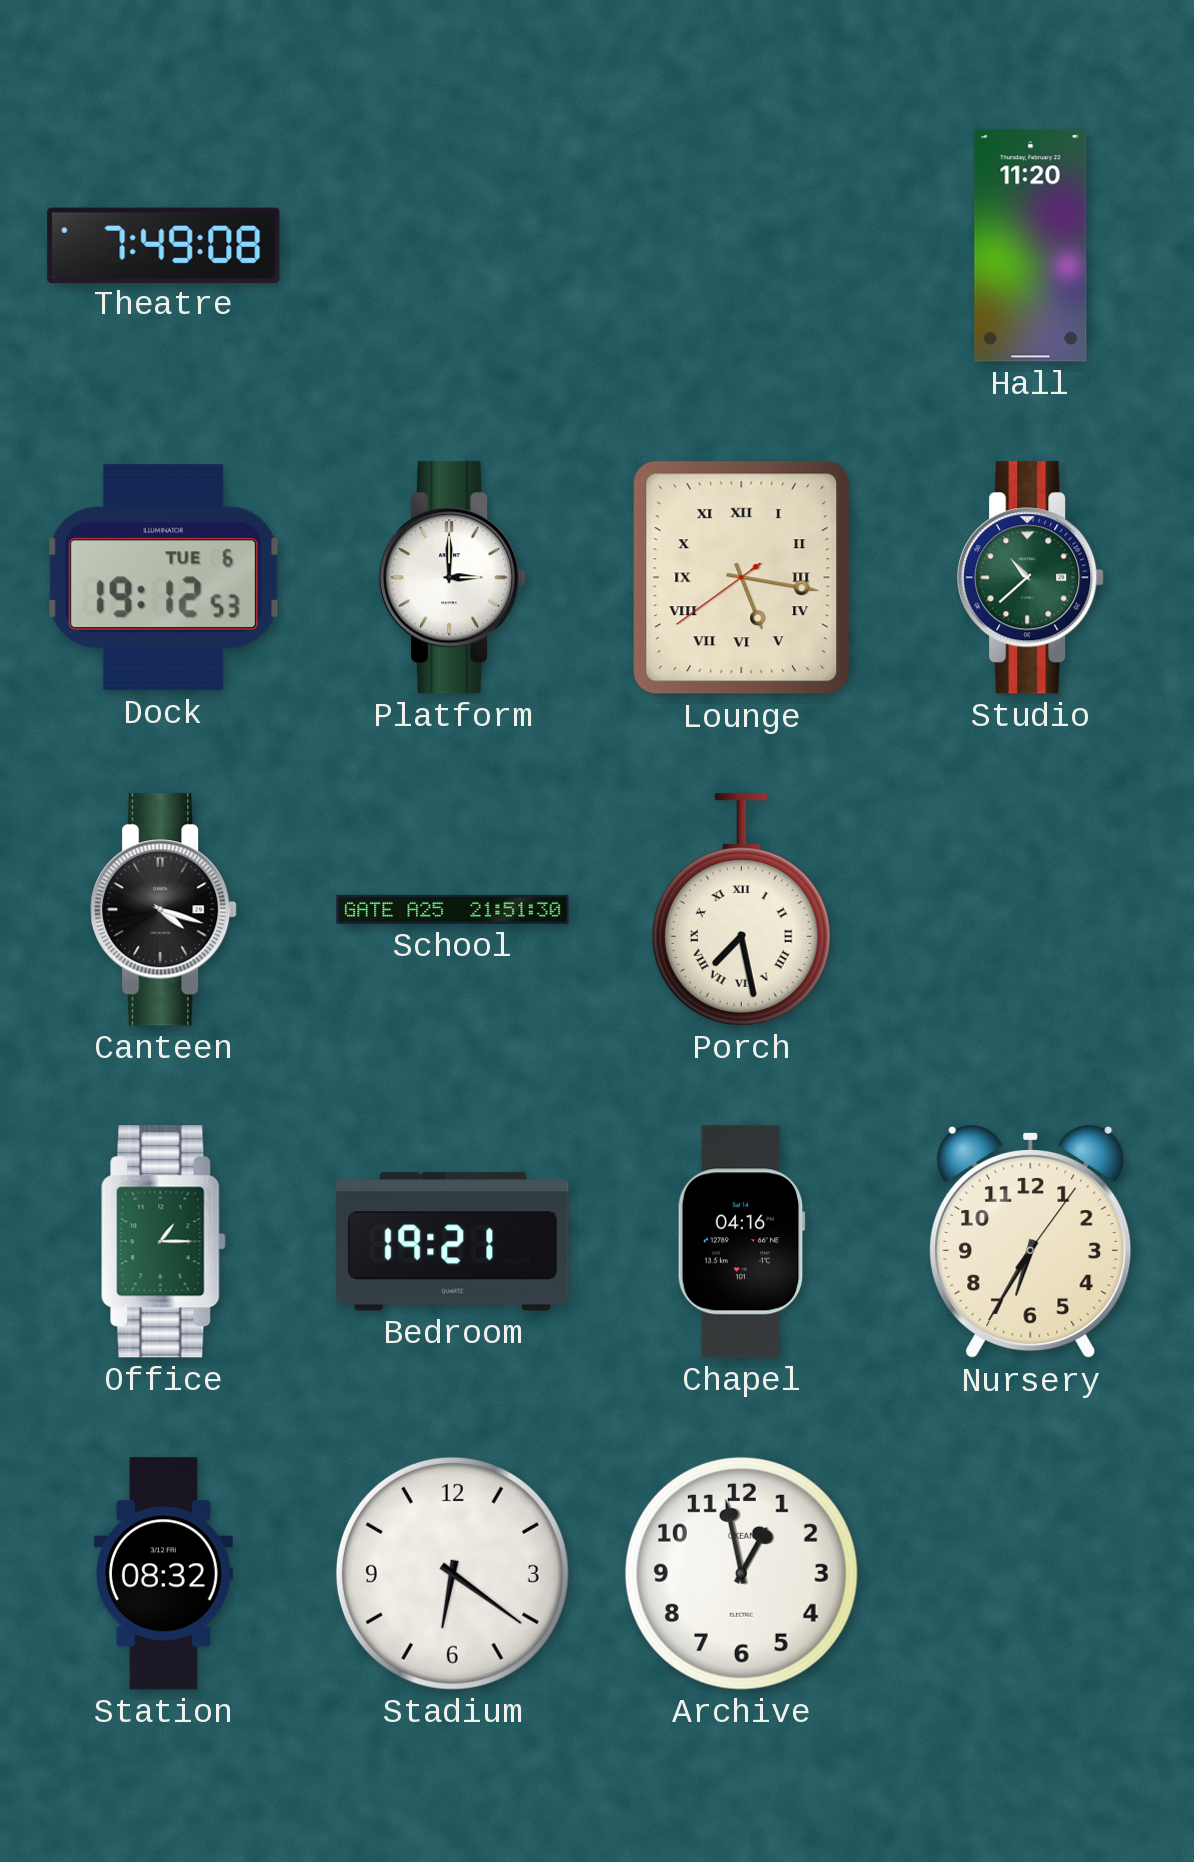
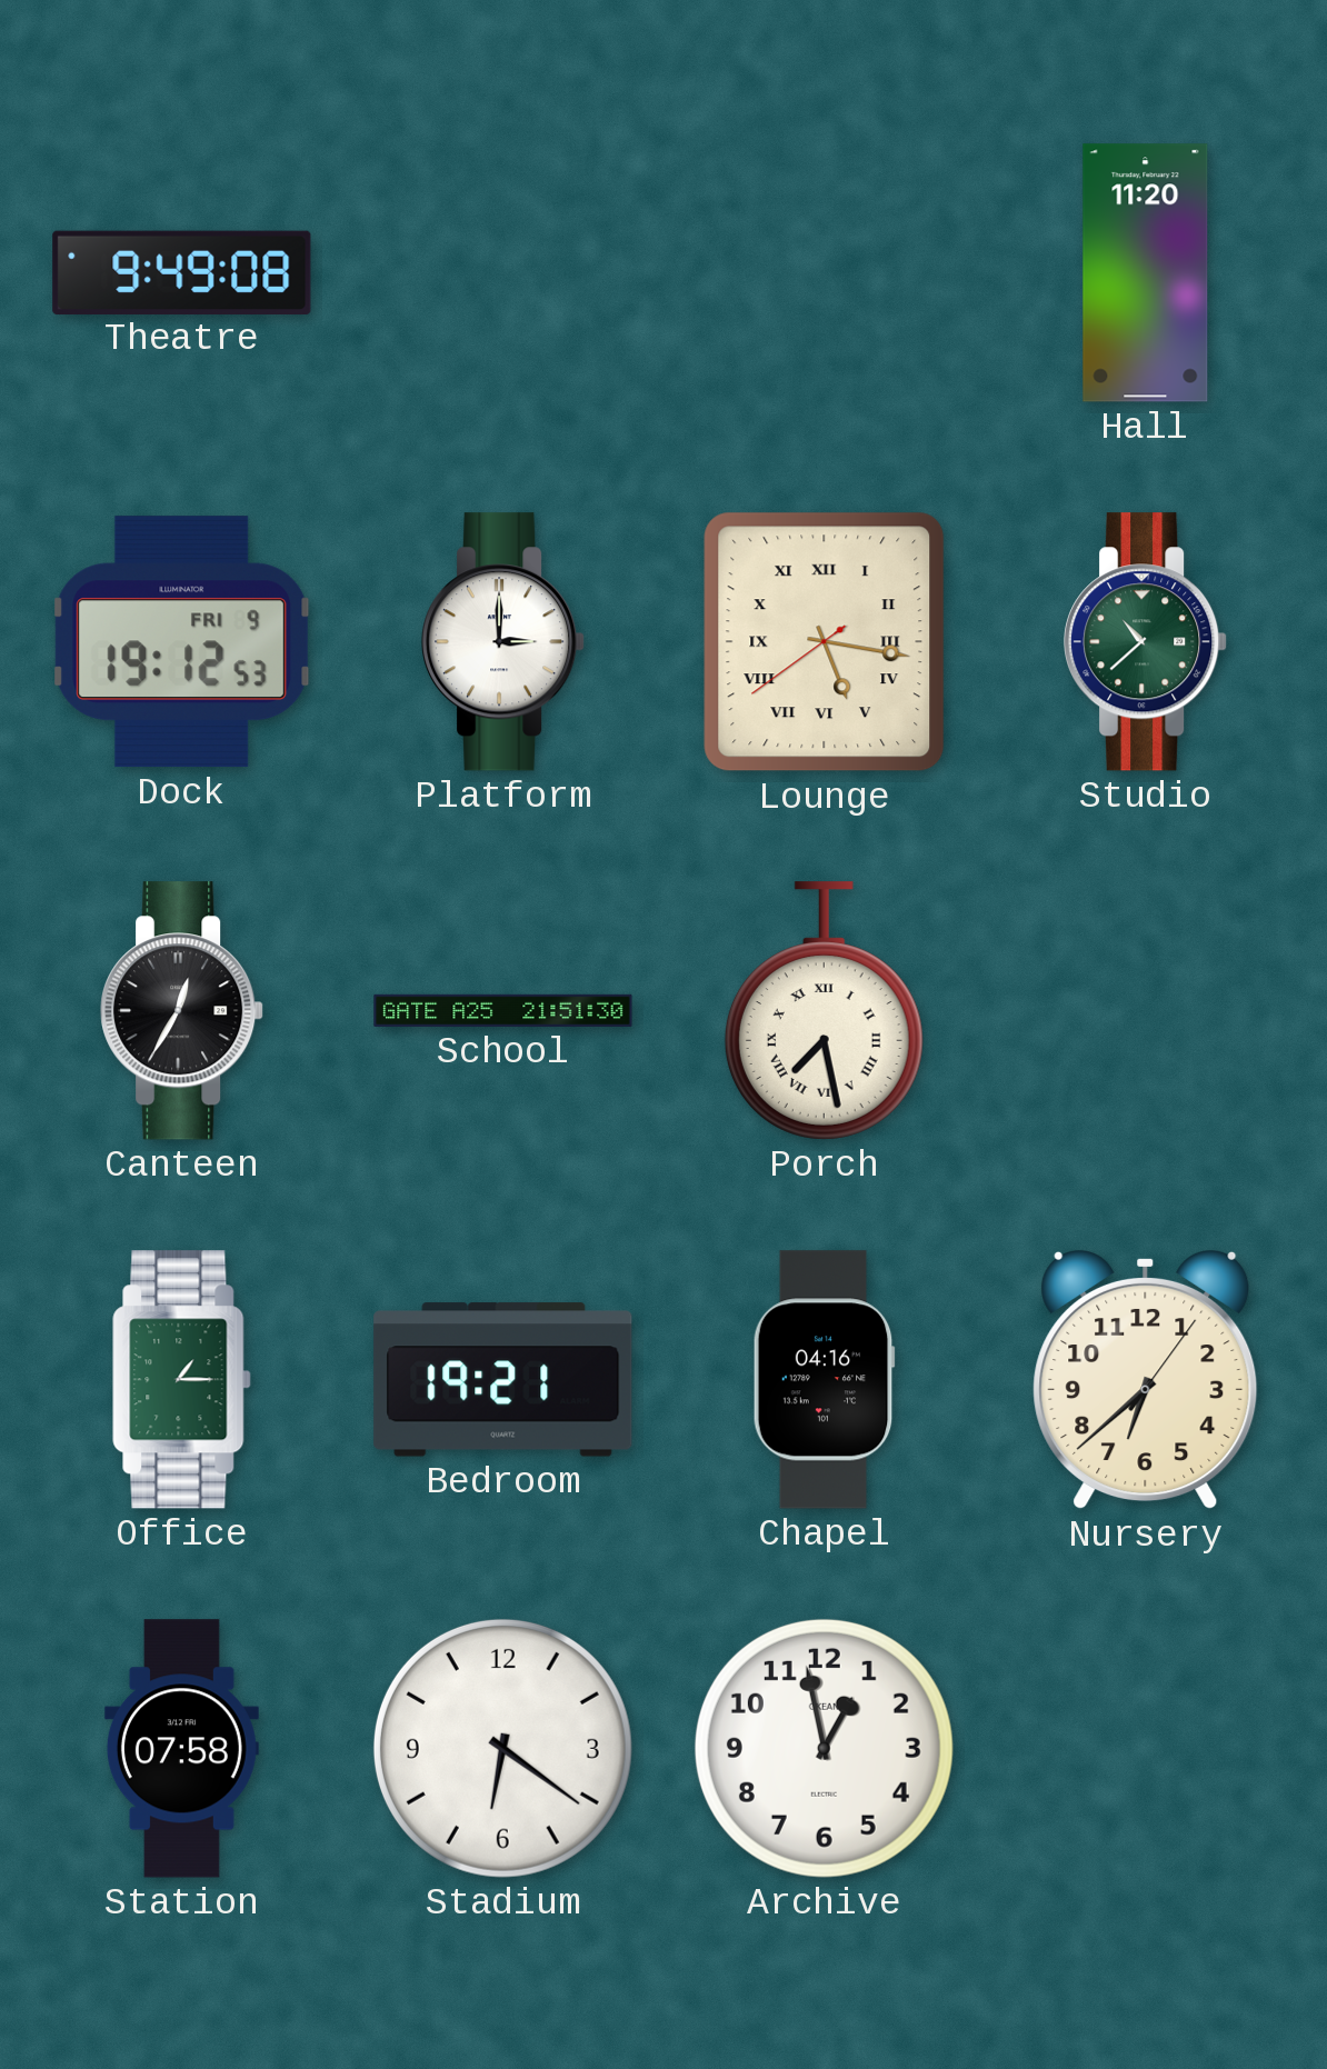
Theatre: 7:49 -> 9:49
Dock date: TUE 6 -> FRI 9
Canteen: 4:18 -> 12:35
Nursery: 6:35 -> 6:38
Station: 08:32 -> 07:58
